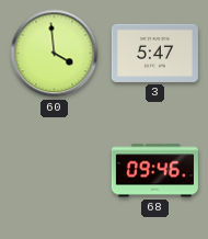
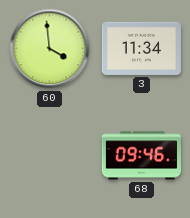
3: 5:47 -> 11:34
